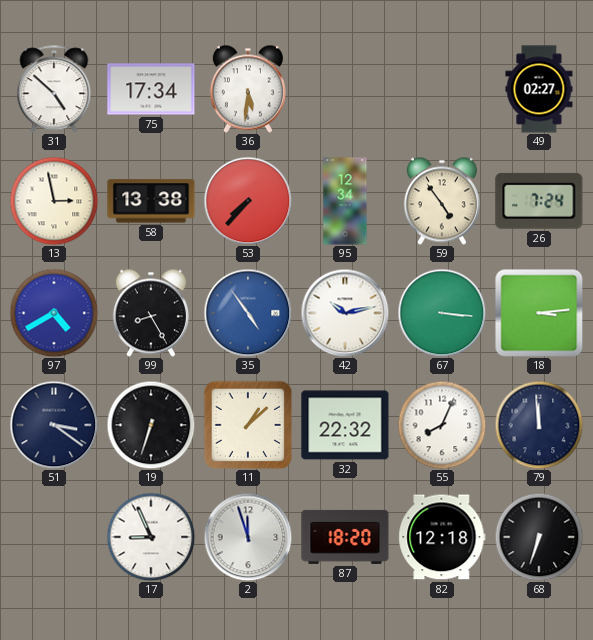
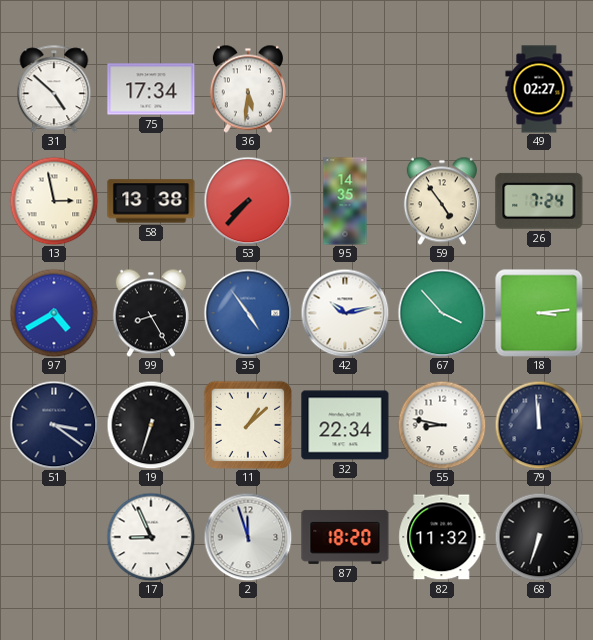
95: 12:34 -> 14:35
67: 3:16 -> 3:53
32: 22:32 -> 22:34
55: 8:04 -> 8:47
82: 12:18 -> 11:32
